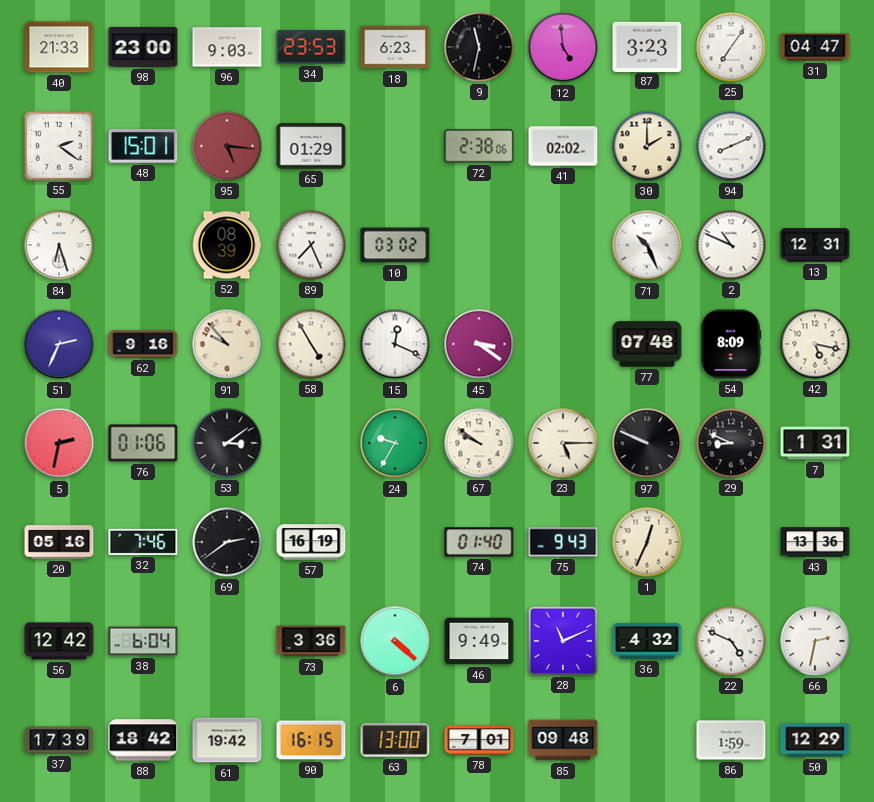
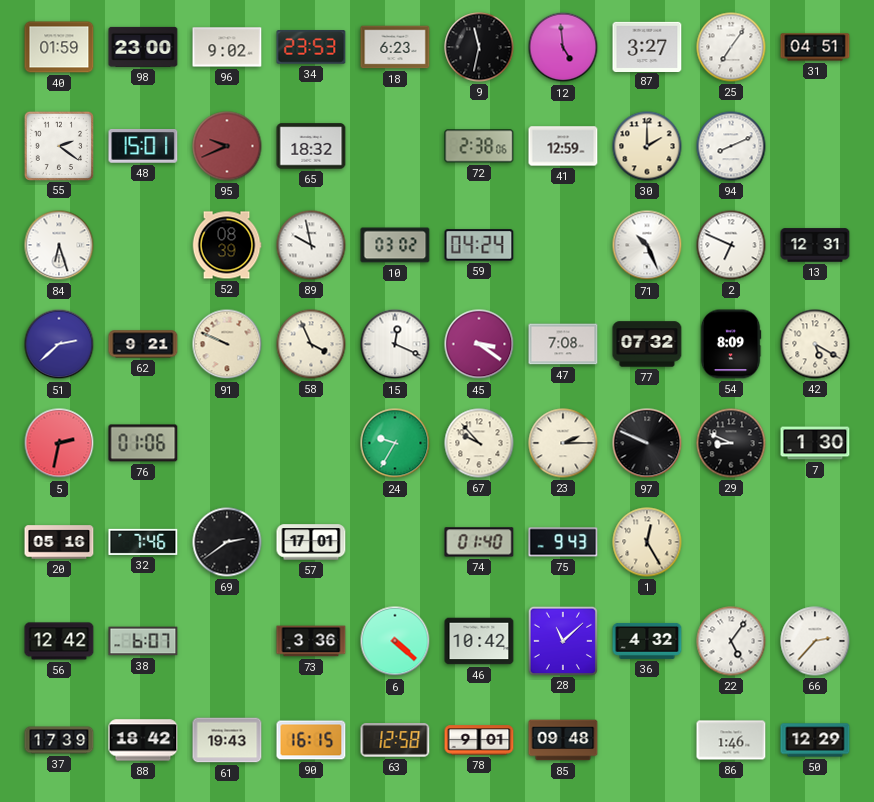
40: 21:33 -> 01:59
96: 9:03 -> 9:02
87: 3:23 -> 3:27
31: 04:47 -> 04:51
95: 5:16 -> 9:41
65: 01:29 -> 18:32
41: 02:02 -> 12:59
89: 7:26 -> 9:58
59: none -> 04:24
2: 10:49 -> 6:49
51: 2:34 -> 2:38
62: 9:16 -> 9:21
91: 9:53 -> 9:49
58: 4:55 -> 3:56
47: none -> 7:08
77: 07:48 -> 07:32
42: 5:17 -> 5:20
53: 3:09 -> none
67: 9:51 -> 9:53
23: 5:15 -> 2:15
7: 1:31 -> 1:30
57: 16:19 -> 17:01
1: 12:34 -> 12:25
43: 13:36 -> none
38: 6:04 -> 6:07
46: 9:49 -> 10:42
28: 11:11 -> 11:08
22: 4:49 -> 5:06
66: 2:32 -> 2:37
61: 19:42 -> 19:43
63: 13:00 -> 12:58
78: 7:01 -> 9:01
86: 1:59 -> 1:46
